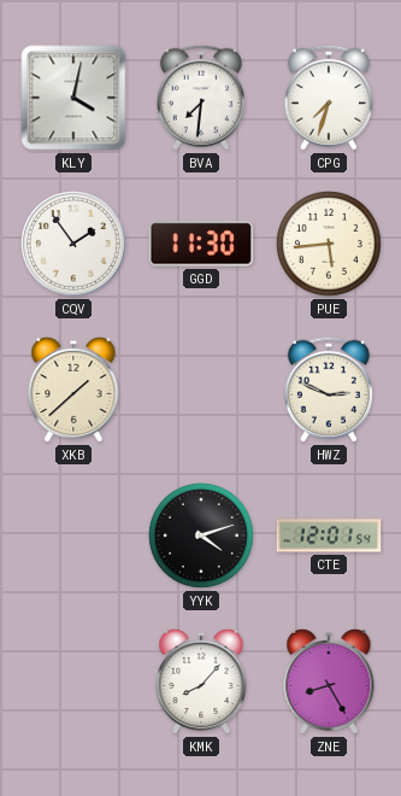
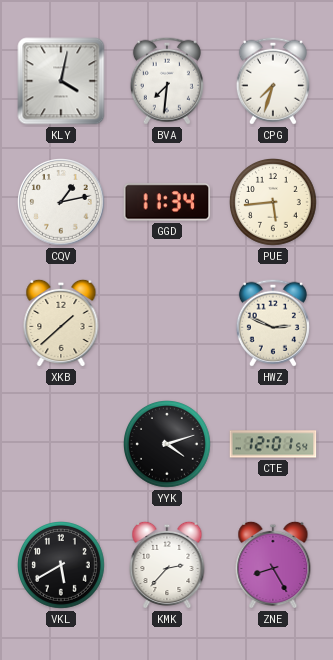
CQV: 1:54 -> 1:13
GGD: 11:30 -> 11:34
VKL: none -> 5:40
KMK: 8:07 -> 2:37
